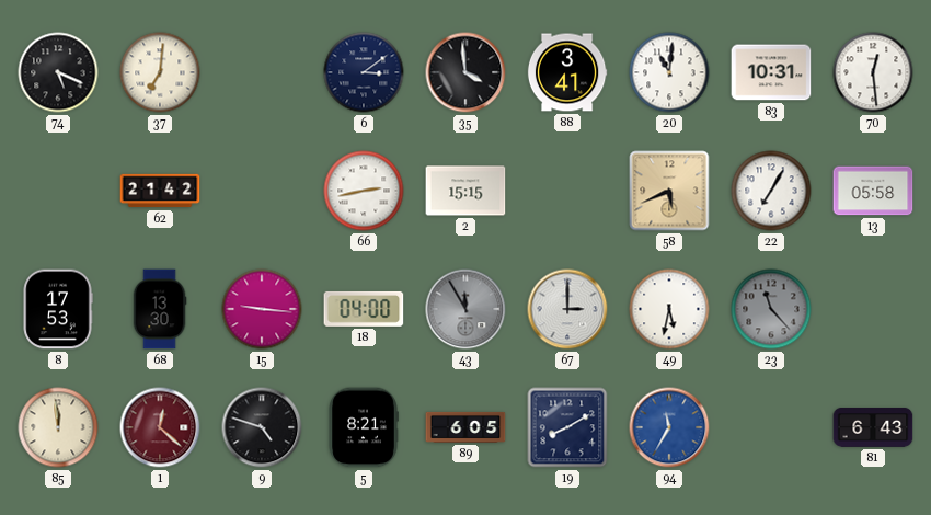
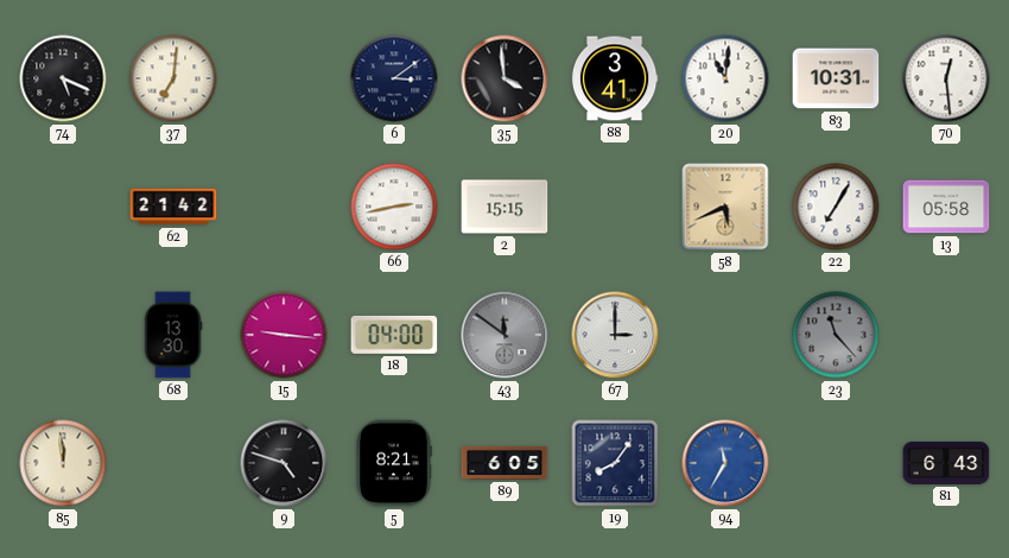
8: 17:53 -> none
43: 11:55 -> 11:51
49: 5:32 -> none
1: 12:22 -> none
19: 8:10 -> 8:06
